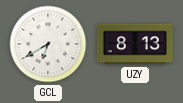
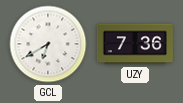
UZY: 8:13 -> 7:36
